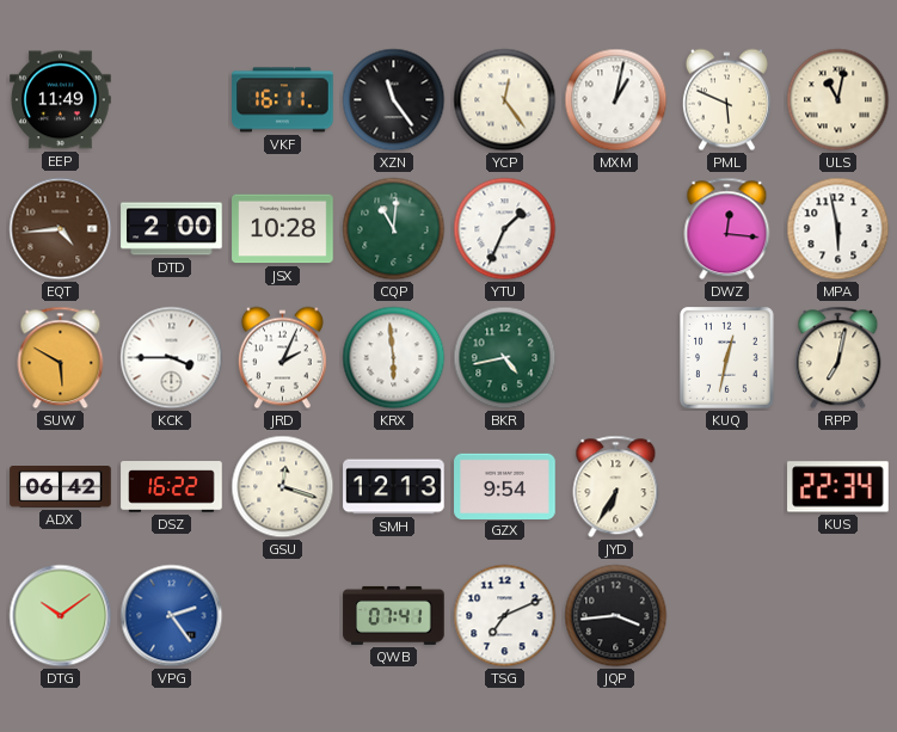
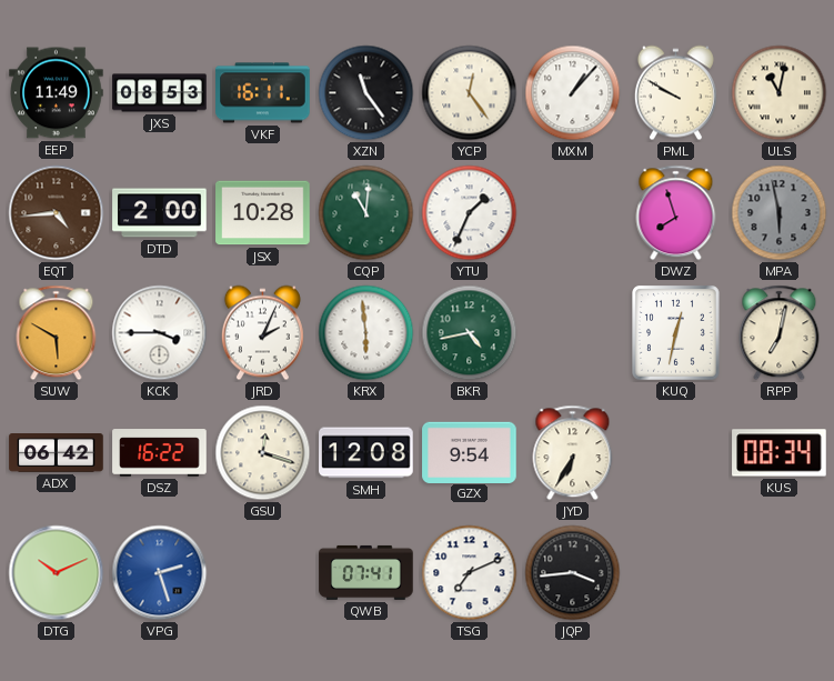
JXS: none -> 08:53
MXM: 1:02 -> 1:07
PML: 5:49 -> 9:50
DWZ: 12:16 -> 7:57
MPA dial: white -> grey
SMH: 12:13 -> 12:08
KUS: 22:34 -> 08:34
DTG: 10:09 -> 10:11
VPG: 2:24 -> 2:27
